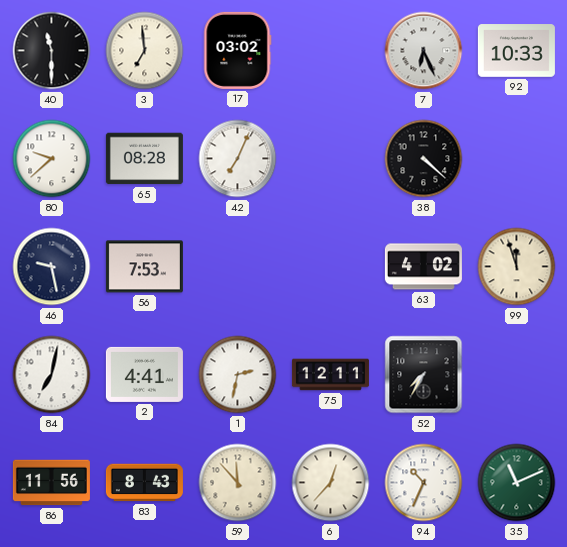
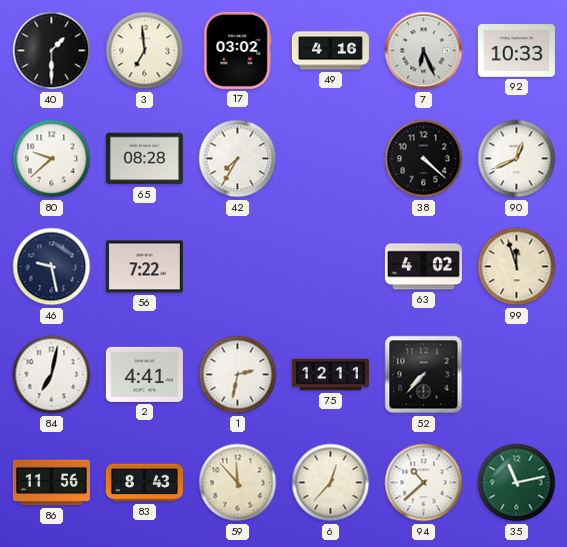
40: 11:30 -> 1:30
49: none -> 4:16
42: 7:04 -> 7:35
90: none -> 12:41
56: 7:53 -> 7:22
52: 7:35 -> 7:37
94: 10:34 -> 10:38
35: 11:11 -> 11:13
